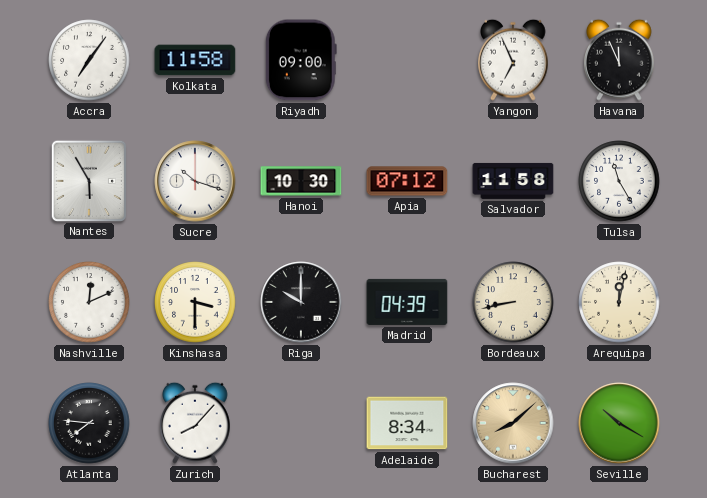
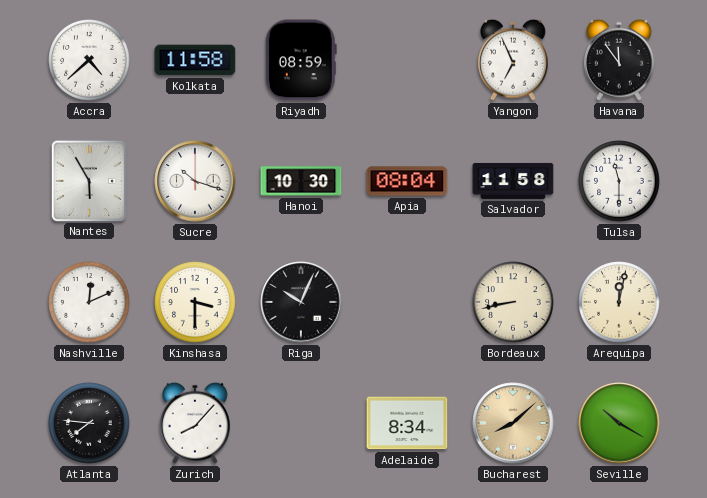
Accra: 7:06 -> 4:38
Riyadh: 09:00 -> 08:59
Havana: 11:56 -> 11:54
Apia: 07:12 -> 08:04
Tulsa: 11:25 -> 11:30
Riga: 10:00 -> 10:04
Madrid: 04:39 -> none
